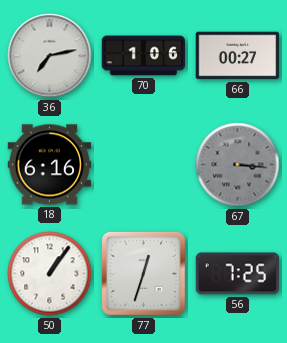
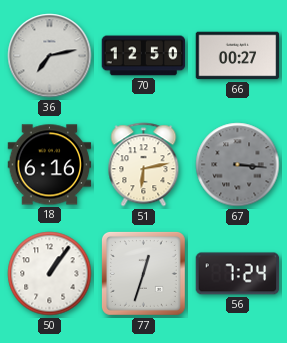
70: 1:06 -> 12:50
51: none -> 6:13
56: 7:25 -> 7:24
